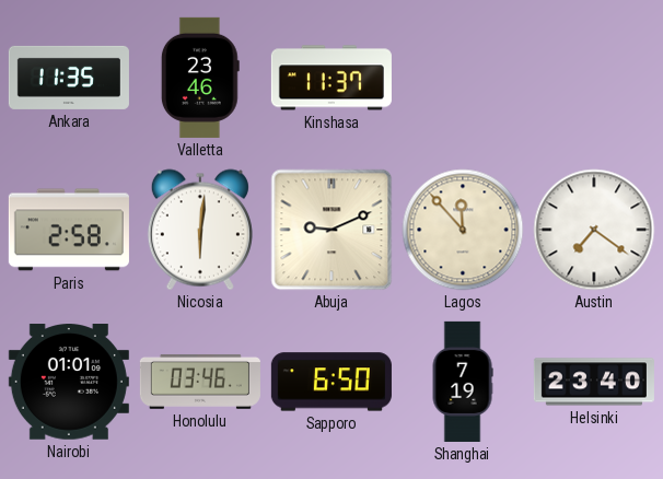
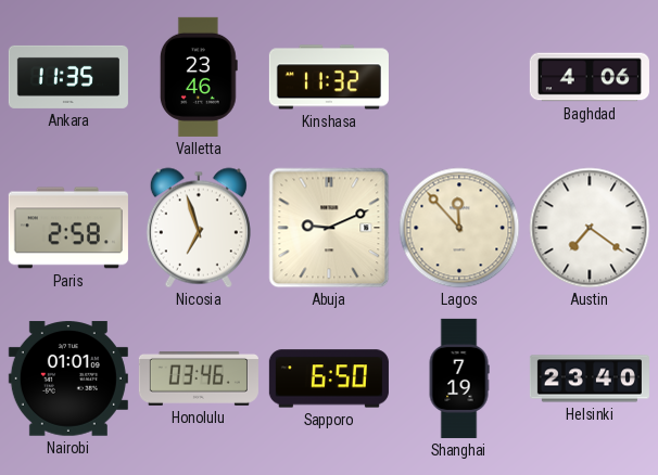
Kinshasa: 11:37 -> 11:32
Baghdad: none -> 4:06
Nicosia: 6:01 -> 6:57
